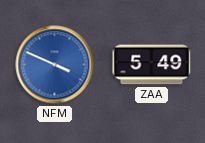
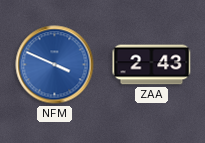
ZAA: 5:49 -> 2:43
